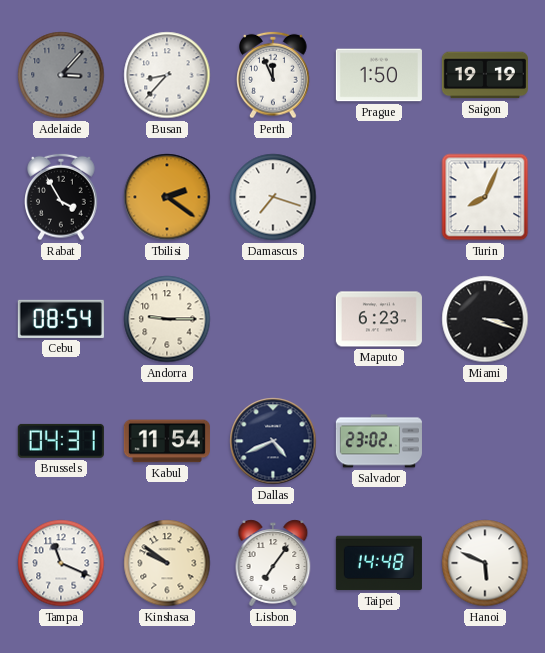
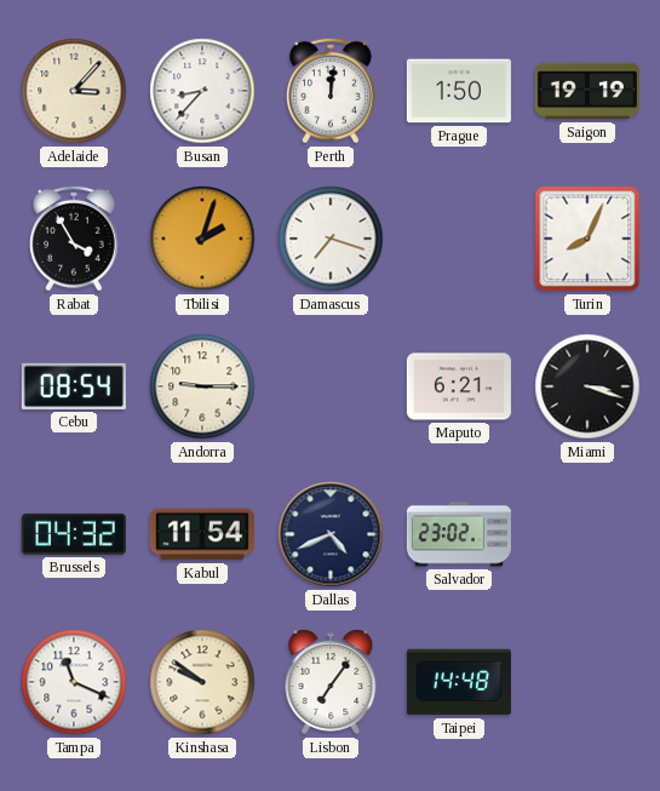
Adelaide dial: grey -> cream
Perth: 11:56 -> 12:01
Tbilisi: 2:21 -> 2:03
Maputo: 6:23 -> 6:21
Brussels: 04:31 -> 04:32
Hanoi: 5:49 -> none
